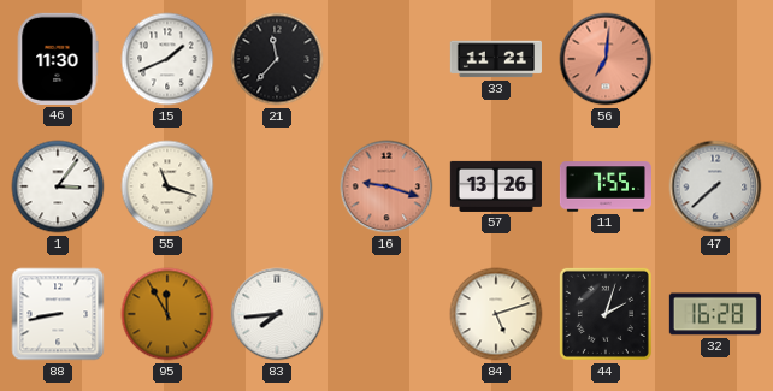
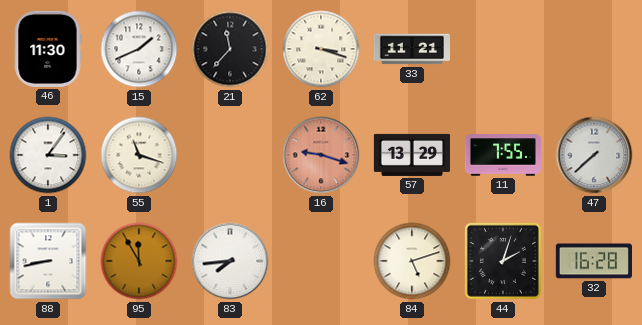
62: none -> 3:18
56: 7:01 -> none
57: 13:26 -> 13:29
